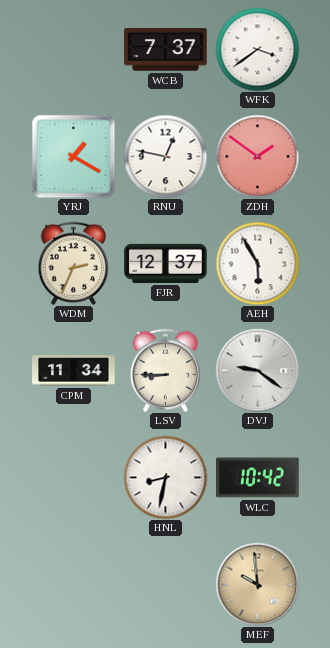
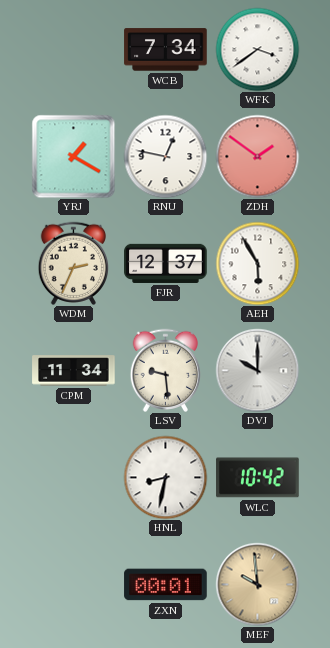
WCB: 7:37 -> 7:34
LSV: 8:45 -> 9:29
DVJ: 9:21 -> 10:00
ZXN: none -> 00:01
